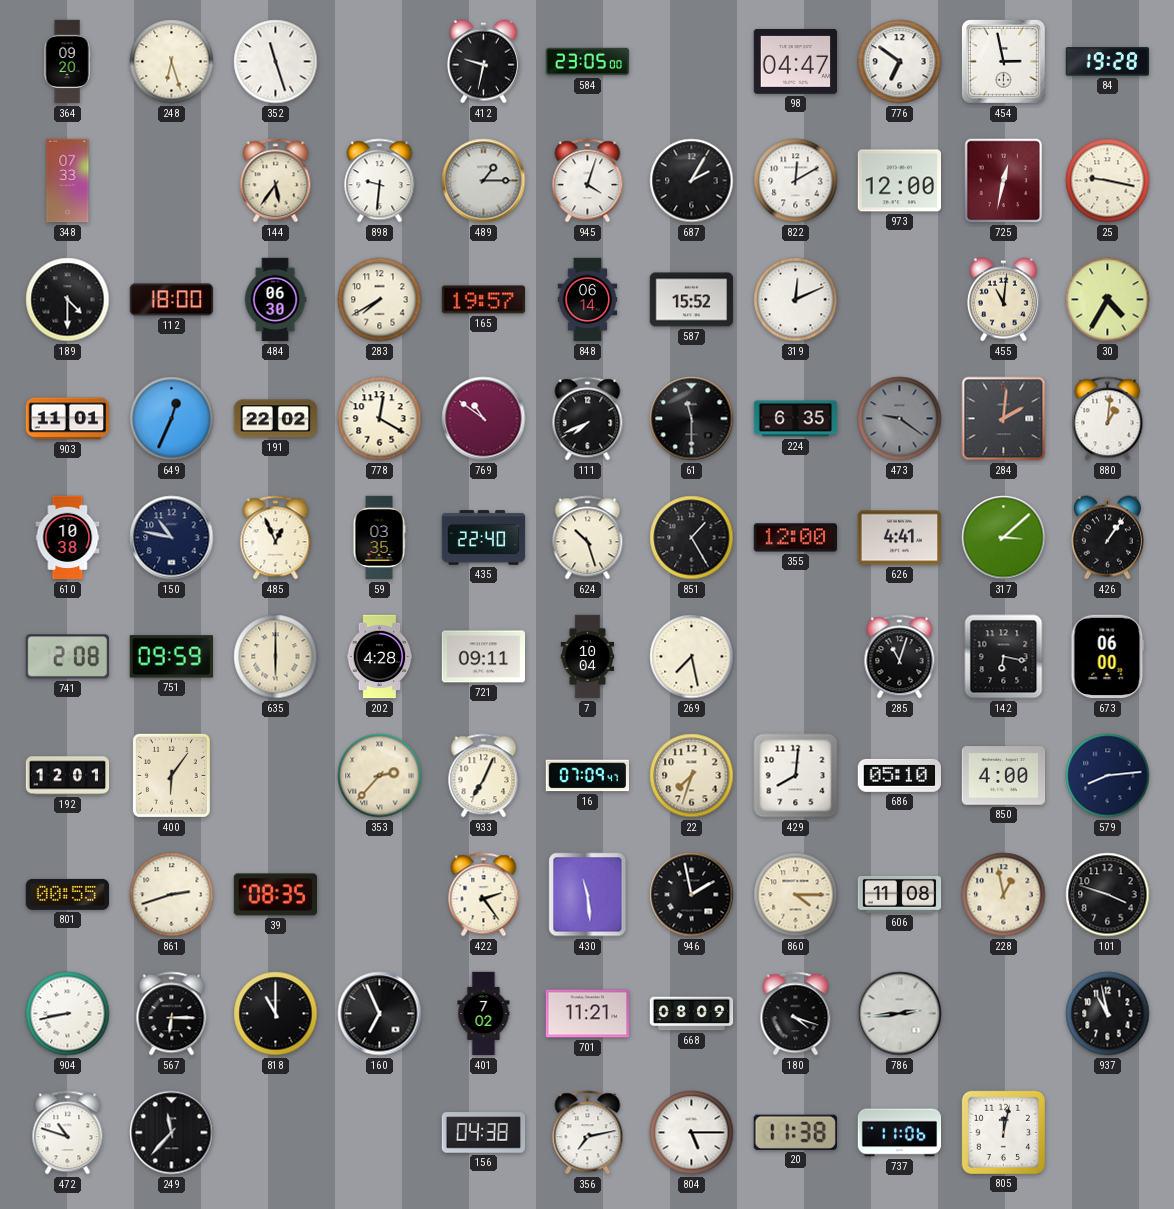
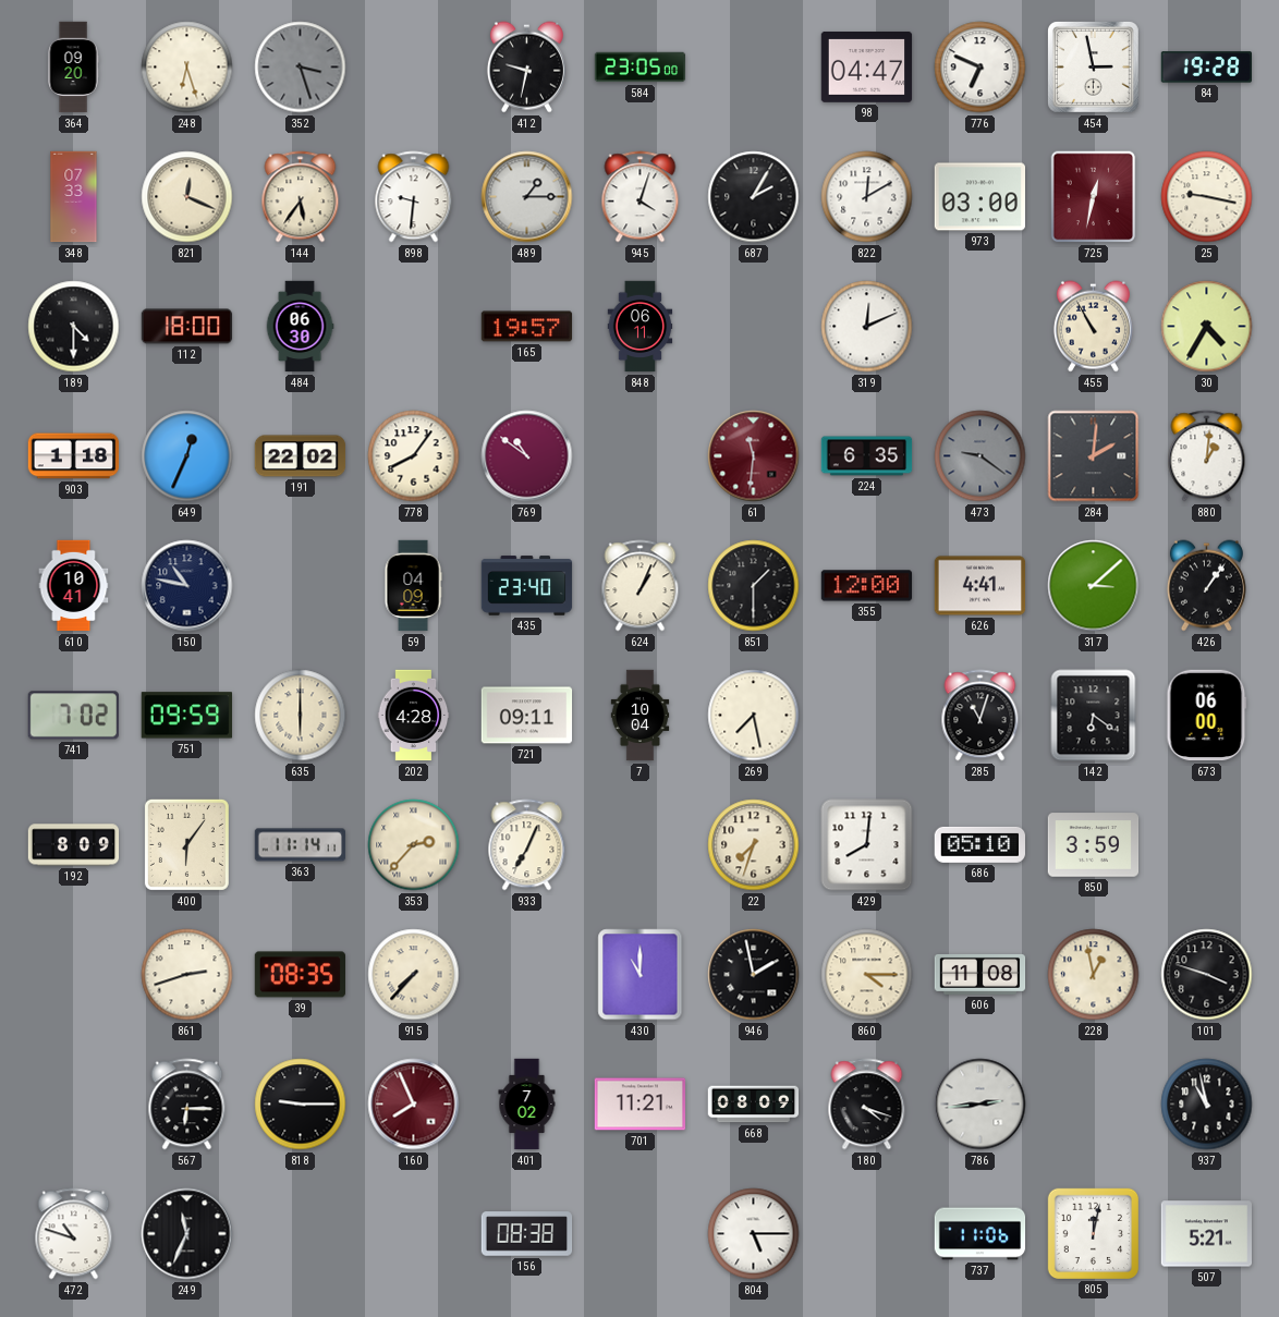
352: 11:27 -> 3:27
352 dial: white -> grey
776: 6:51 -> 6:49
821: none -> 12:19
973: 12:00 -> 03:00
283: 7:40 -> none
848: 06:14 -> 06:11
587: 15:52 -> none
455: 11:01 -> 10:55
903: 11:01 -> 1:18
778: 12:20 -> 8:06
111: 7:41 -> none
61: 11:30 -> 11:31
61 dial: black -> burgundy
610: 10:38 -> 10:41
485: 12:56 -> none
59: 03:35 -> 04:09
435: 22:40 -> 23:40
624: 10:27 -> 1:04
851: 1:25 -> 1:30
741: 2:08 -> 7:02
142: 6:17 -> 6:21
192: 12:01 -> 8:09
363: none -> 11:14
16: 07:09 -> none
850: 4:00 -> 3:59
579: 8:14 -> none
801: 00:55 -> none
915: none -> 7:37
422: 2:24 -> none
430: 11:29 -> 11:00
904: 8:43 -> none
818: 11:00 -> 9:15
160: 6:56 -> 7:56
160 dial: black -> burgundy
249: 11:37 -> 11:34
156: 04:38 -> 08:38
356: 7:13 -> none
20: 11:38 -> none
507: none -> 5:21
